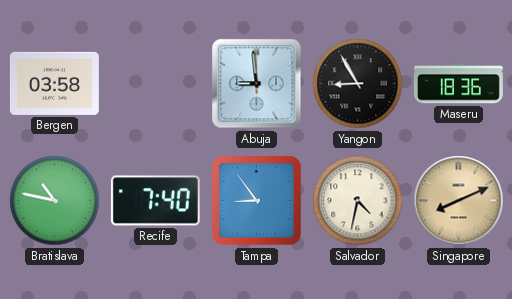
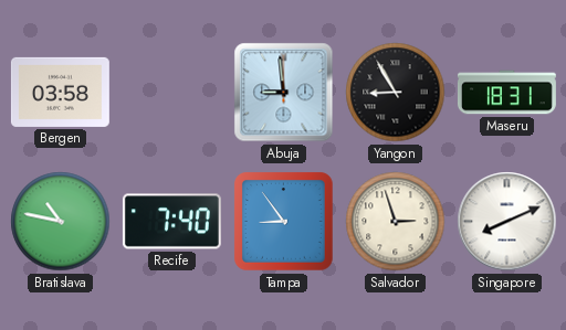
Maseru: 18:36 -> 18:31
Salvador: 4:32 -> 2:57
Singapore dial: champagne -> white
